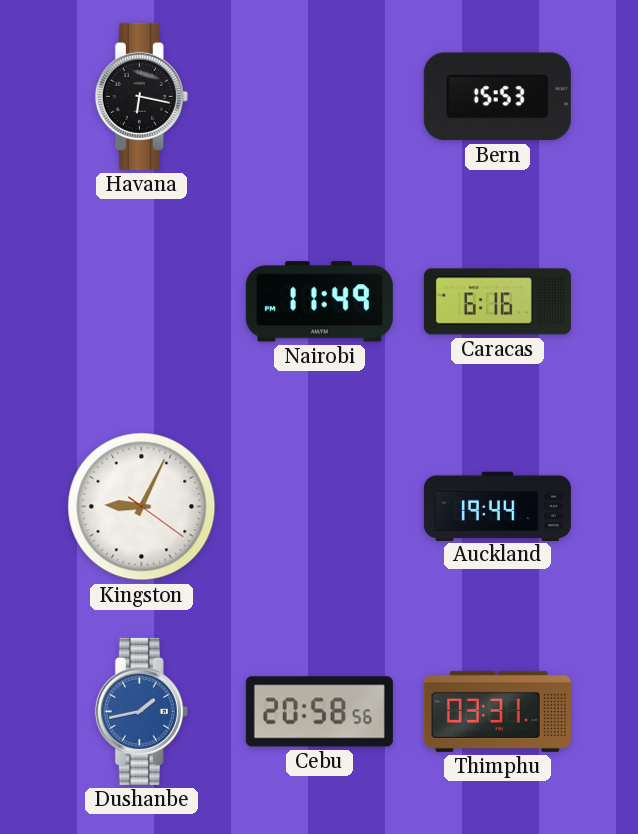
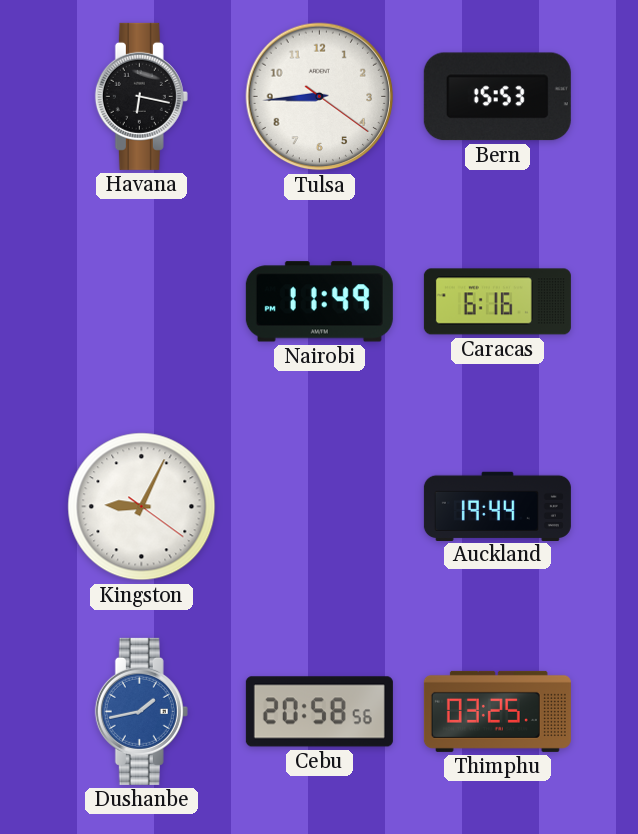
Tulsa: none -> 8:44
Thimphu: 03:31 -> 03:25
